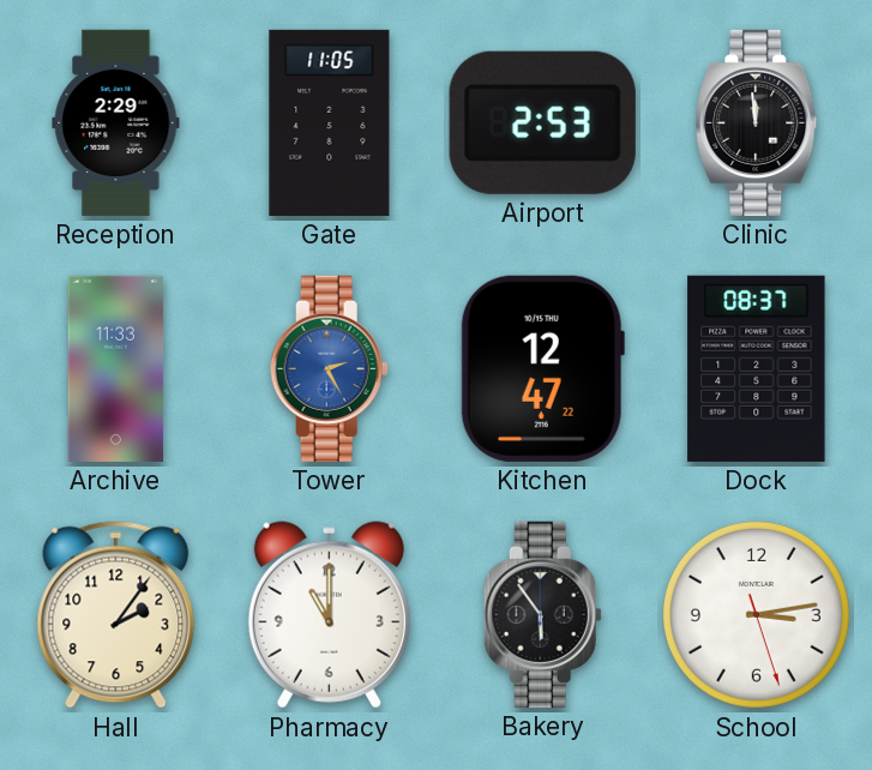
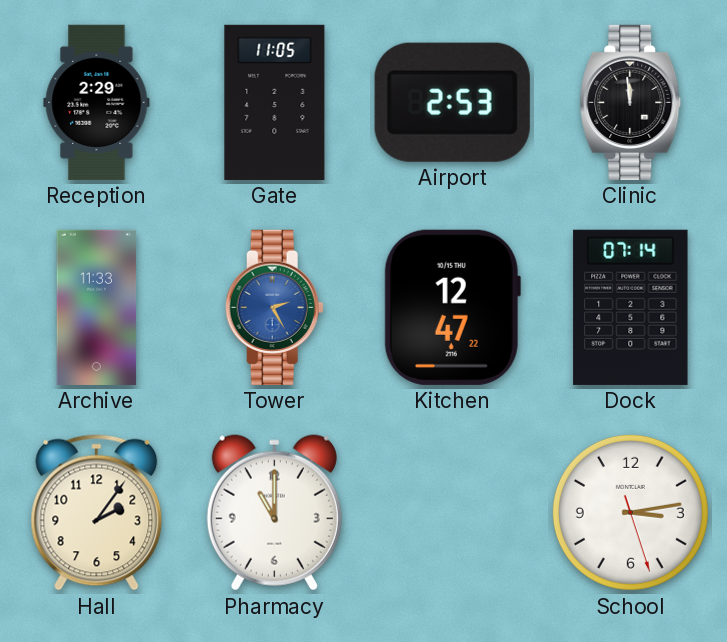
Dock: 08:37 -> 07:14
Bakery: 5:54 -> none
